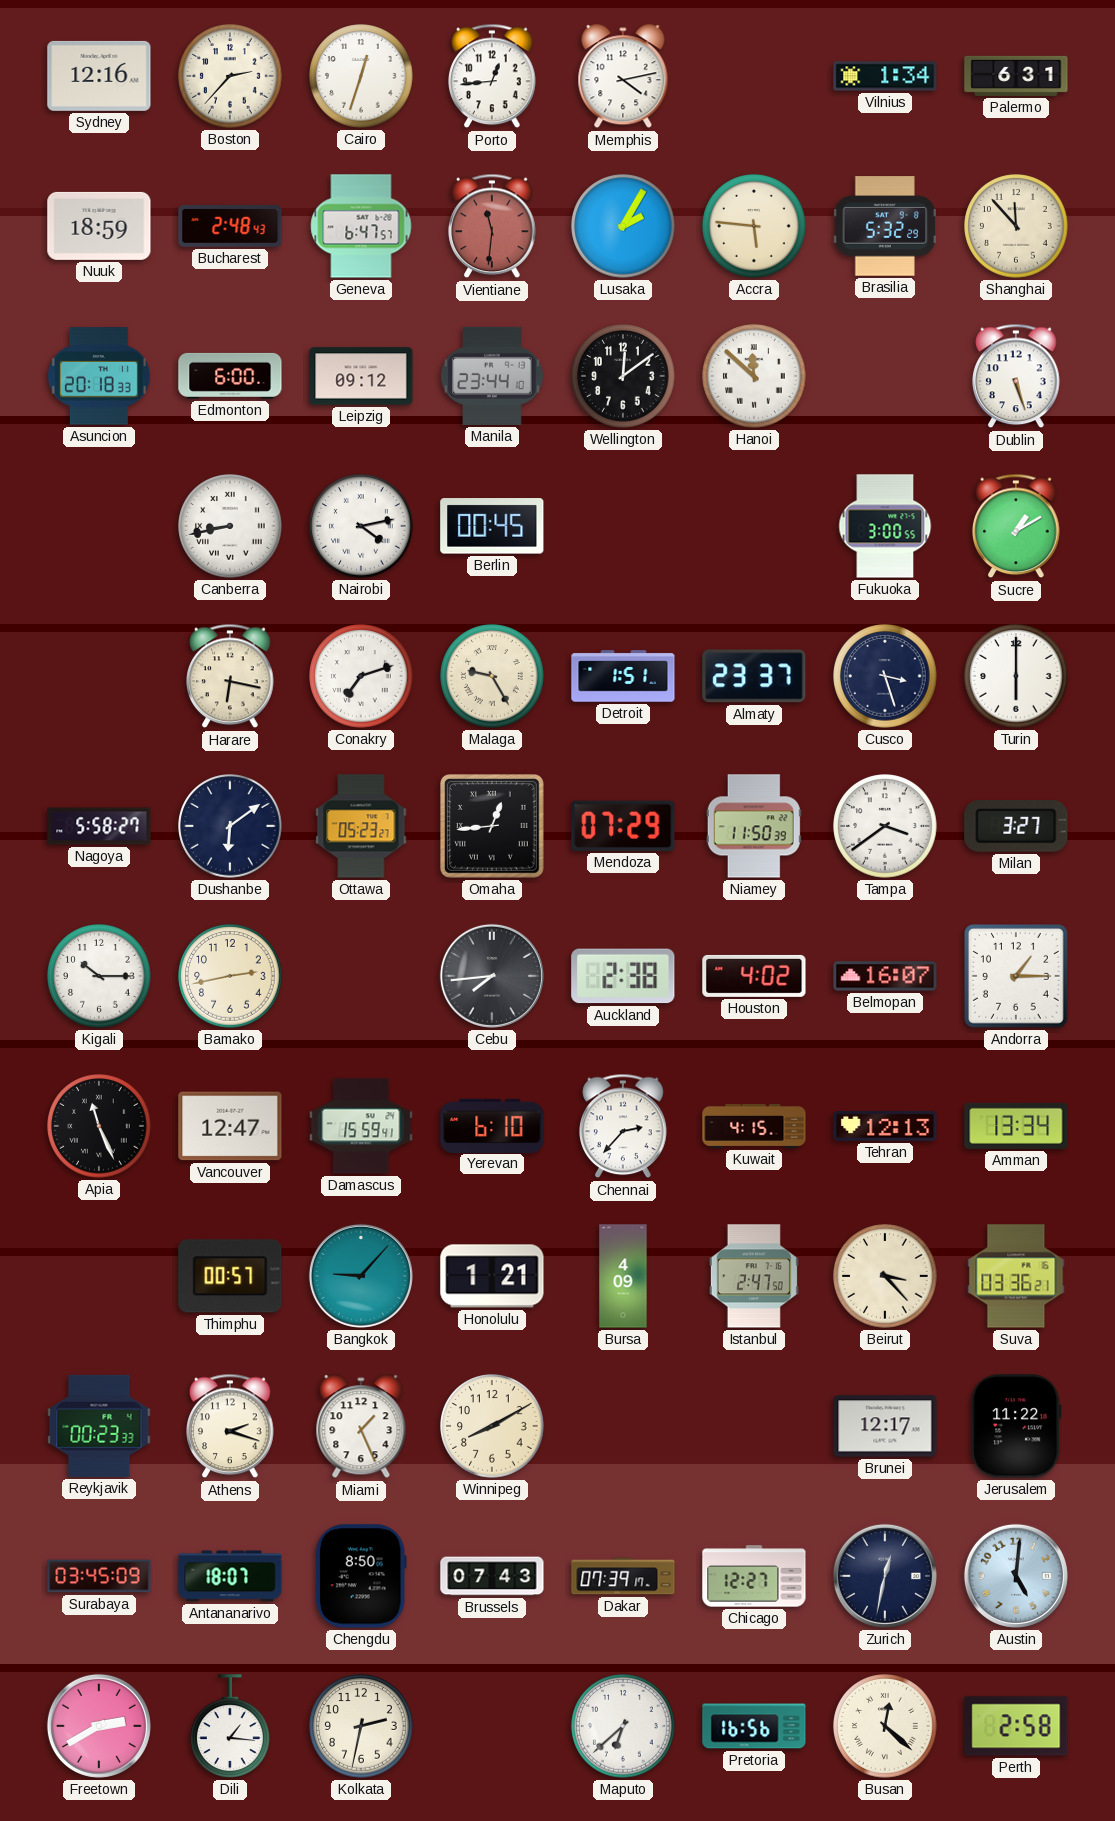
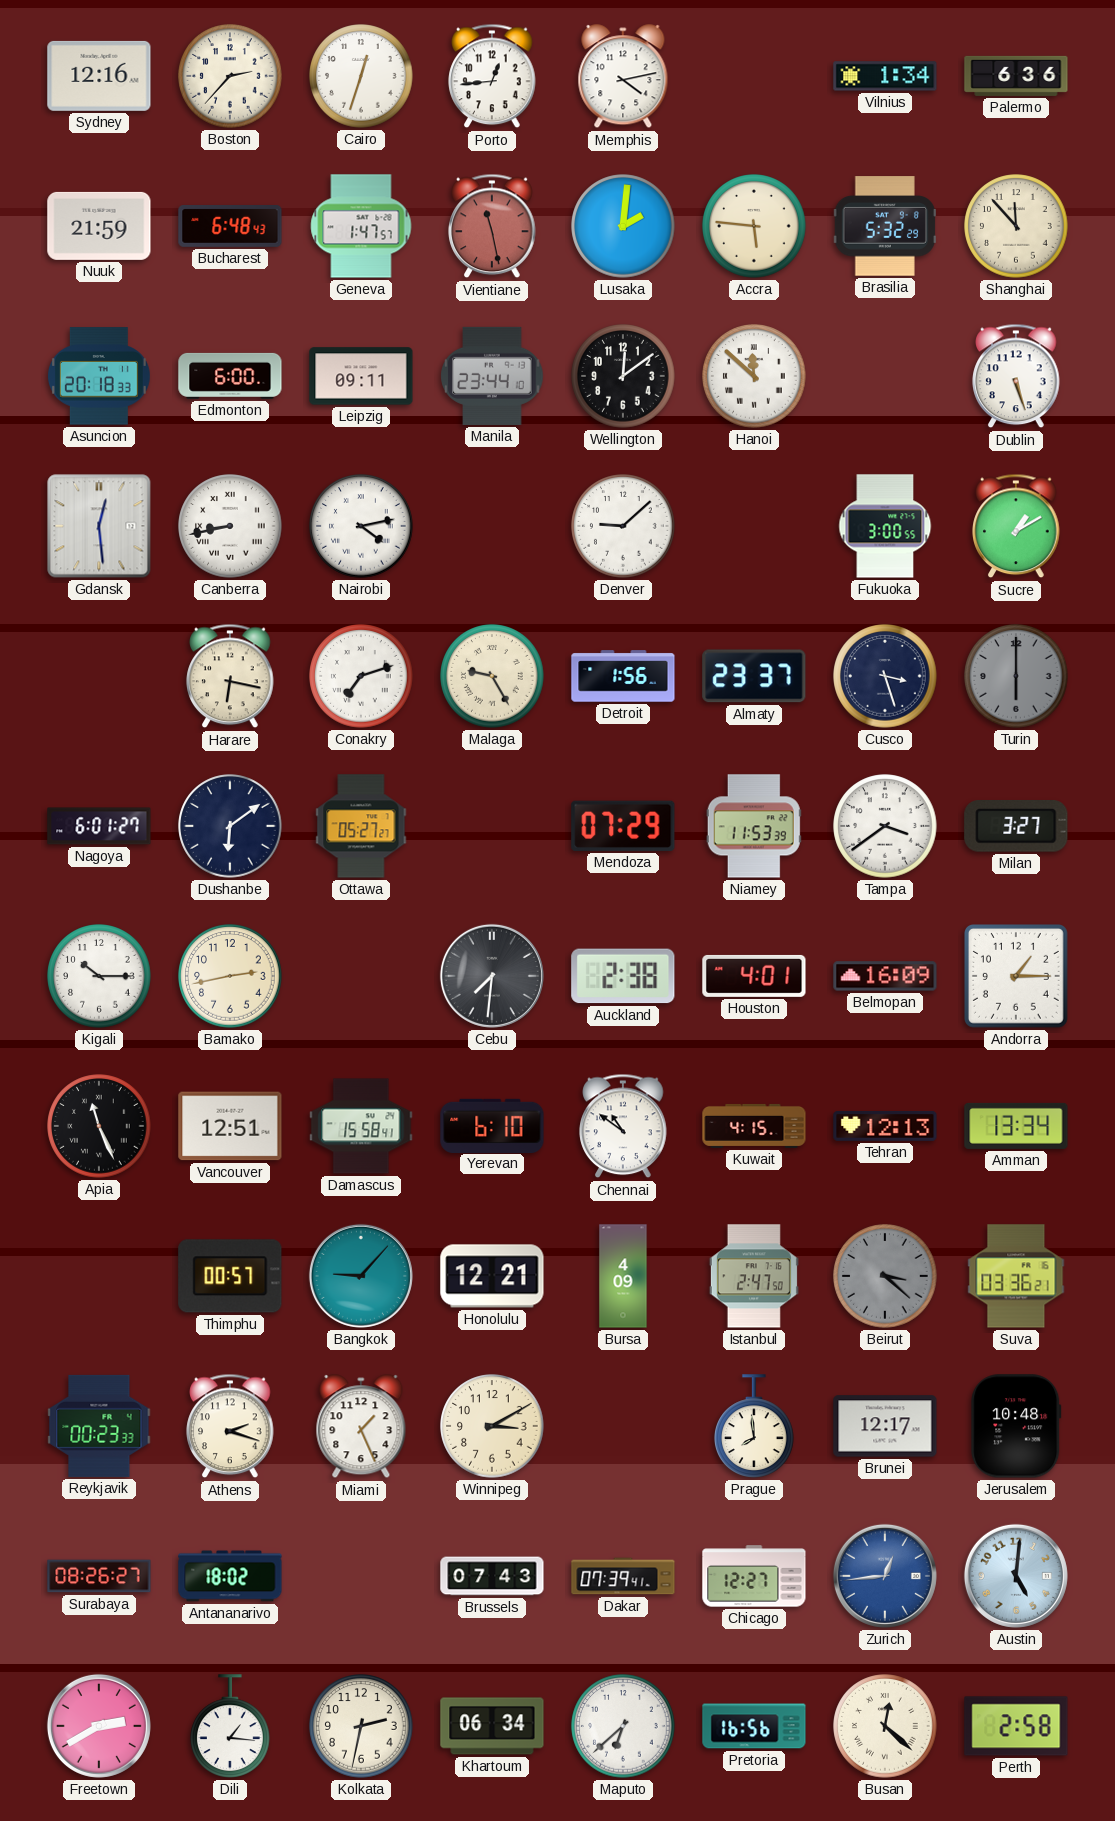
Palermo: 6:31 -> 6:36
Nuuk: 18:59 -> 21:59
Bucharest: 2:48 -> 6:48
Geneva: 6:47 -> 1:47
Vientiane: 11:31 -> 11:28
Lusaka: 2:05 -> 2:01
Leipzig: 09:12 -> 09:11
Gdansk: none -> 12:29
Berlin: 00:45 -> none
Denver: none -> 9:08
Detroit: 1:51 -> 1:56
Turin dial: white -> grey
Nagoya: 5:58 -> 6:01
Ottawa: 05:23 -> 05:27
Omaha: 12:44 -> none
Niamey: 11:50 -> 11:53
Cebu: 7:44 -> 7:31
Houston: 4:02 -> 4:01
Belmopan: 16:07 -> 16:09
Vancouver: 12:47 -> 12:51
Damascus: 15:59 -> 15:58
Chennai: 2:37 -> 10:51
Honolulu: 1:21 -> 12:21
Beirut: 3:23 -> 3:22
Beirut dial: cream -> grey
Winnipeg: 8:10 -> 3:10
Prague: none -> 7:59
Jerusalem: 11:22 -> 10:48
Surabaya: 03:45 -> 08:26
Antananarivo: 18:07 -> 18:02
Chengdu: 8:50 -> none
Dakar: 07:39:17 -> 07:39:41
Zurich: 12:32 -> 12:44
Zurich dial: navy -> blue
Khartoum: none -> 06:34
